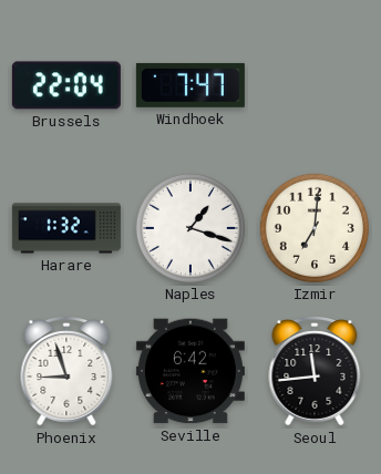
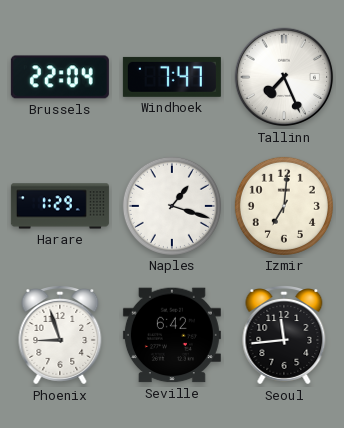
Tallinn: none -> 7:26
Harare: 1:32 -> 1:29
